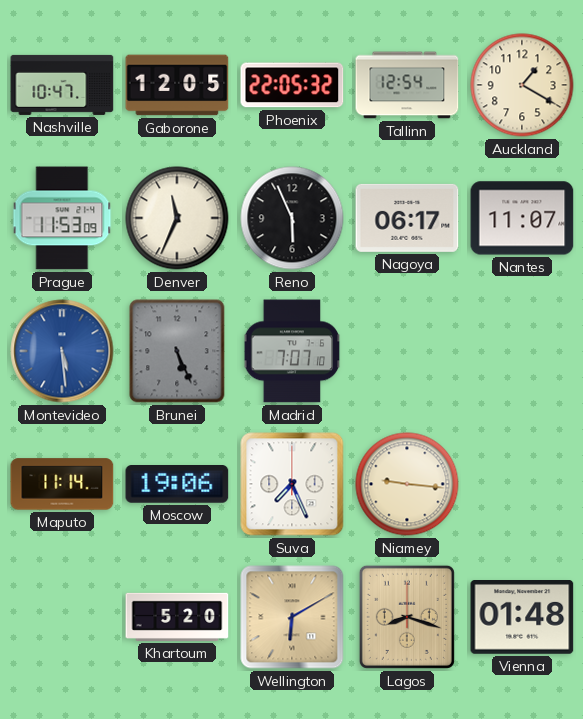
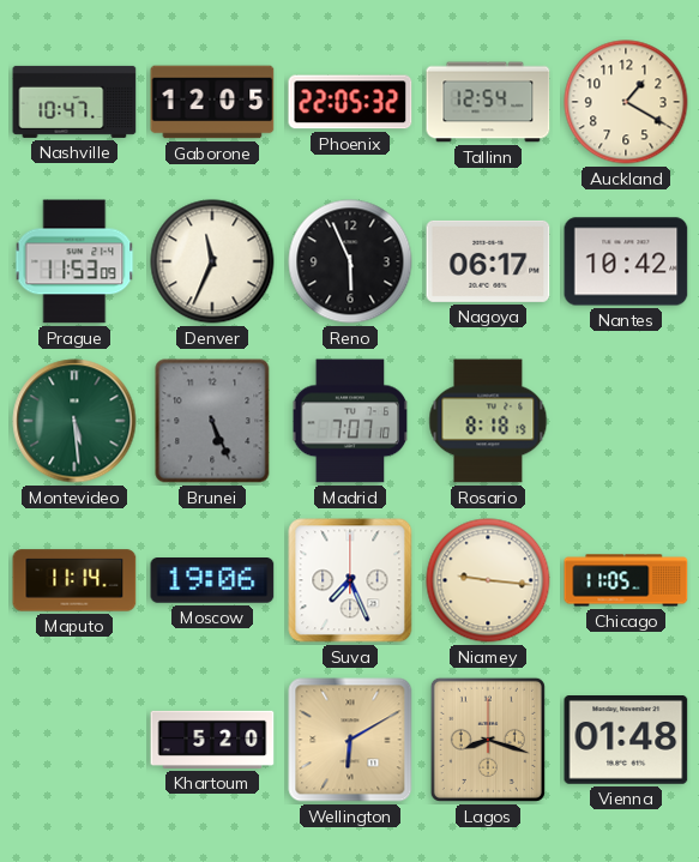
Nantes: 11:07 -> 10:42
Montevideo dial: blue -> green
Rosario: none -> 8:18
Chicago: none -> 11:05
